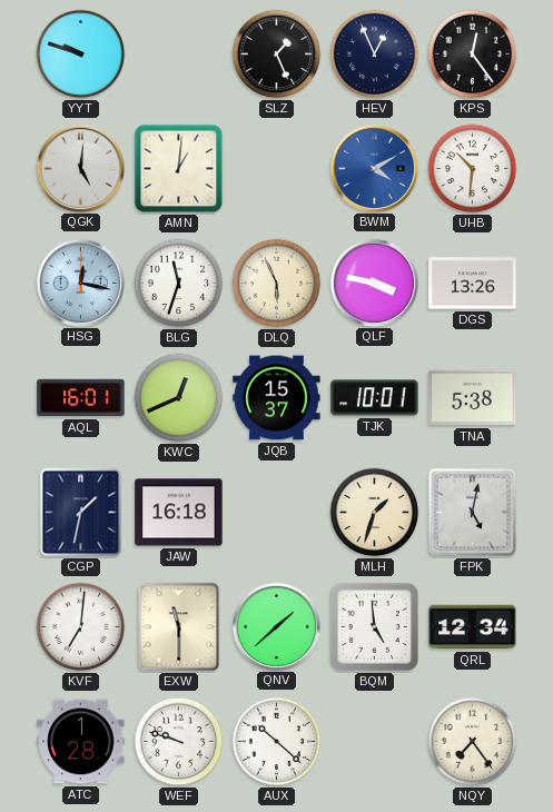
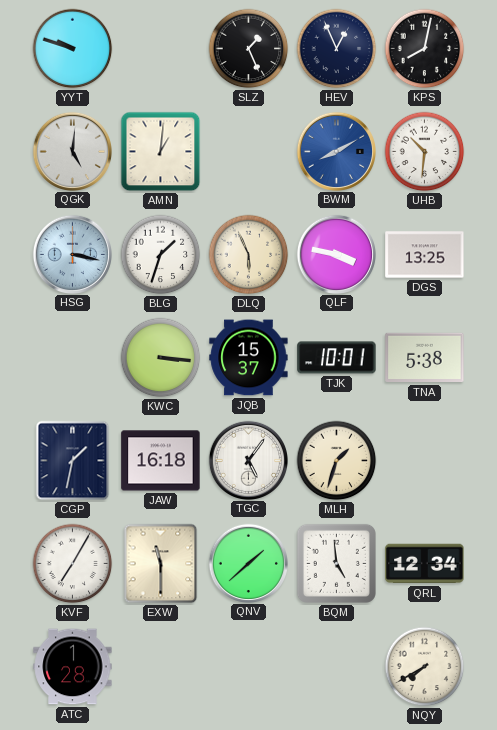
KPS: 12:24 -> 8:02
BWM: 4:10 -> 8:10
HSG: 12:17 -> 3:17
BLG: 11:33 -> 1:33
DGS: 13:26 -> 13:25
AQL: 16:01 -> none
KWC: 12:41 -> 3:16
TGC: none -> 5:06
FPK: 5:02 -> none
KVF: 7:01 -> 7:05
WEF: 9:48 -> none
AUX: 10:22 -> none
NQY: 7:24 -> 7:40
